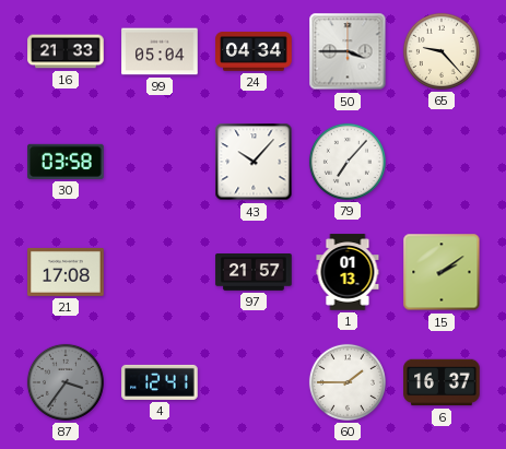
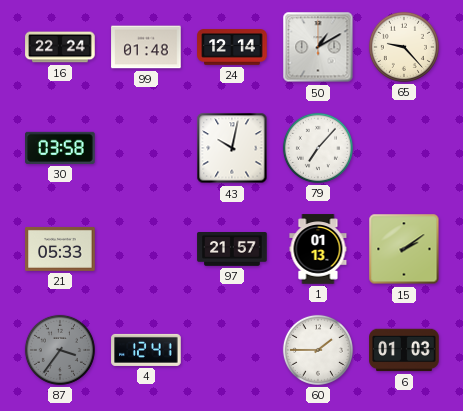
16: 21:33 -> 22:24
99: 05:04 -> 01:48
24: 04:34 -> 12:14
50: 3:45 -> 1:10
43: 10:07 -> 10:02
21: 17:08 -> 05:33
6: 16:37 -> 01:03
